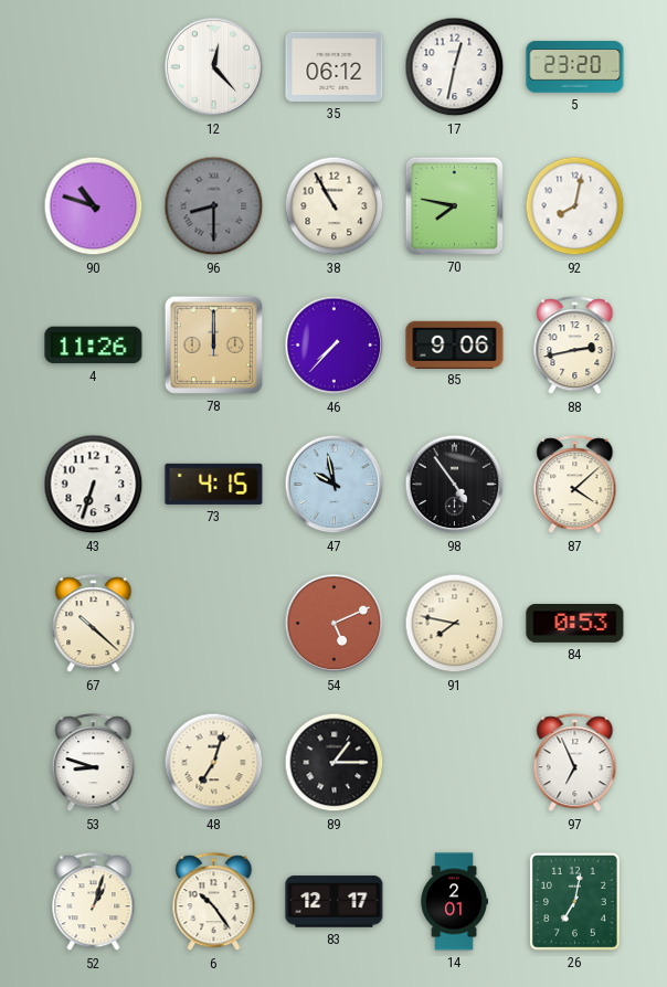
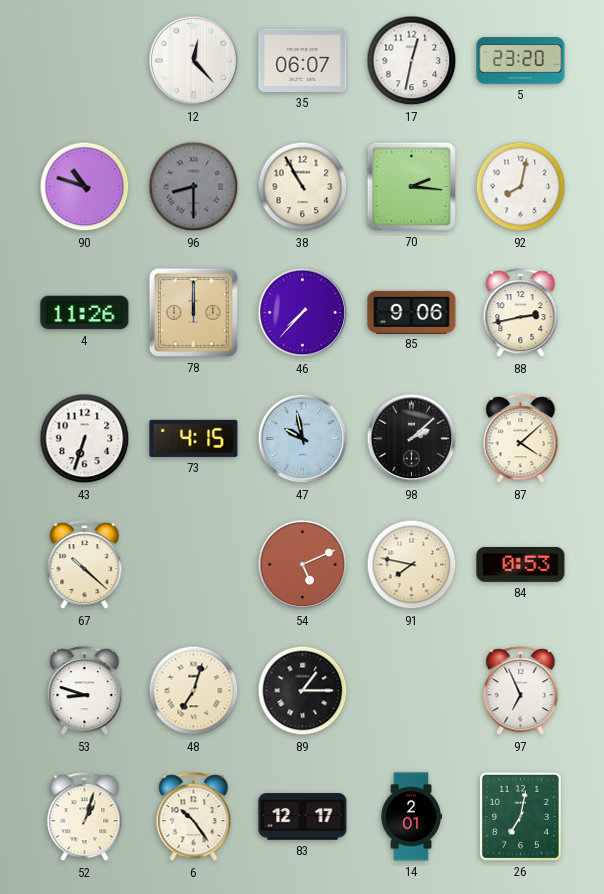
35: 06:12 -> 06:07
70: 7:47 -> 2:16
98: 4:54 -> 2:08
